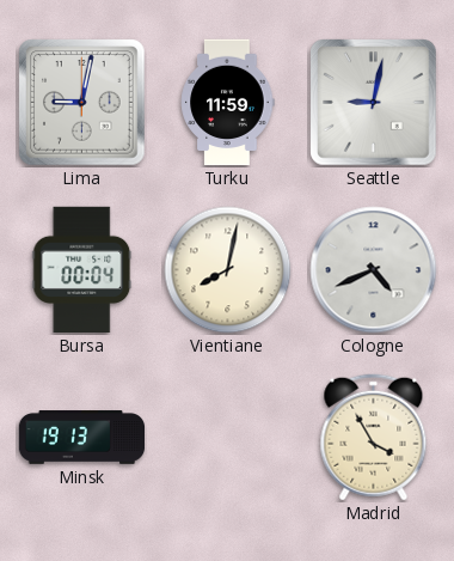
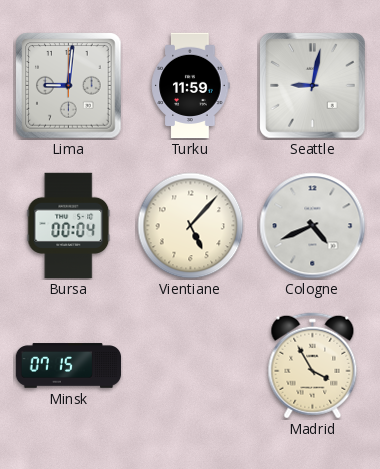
Lima: 9:02 -> 9:01
Vientiane: 8:02 -> 5:07
Minsk: 19:13 -> 07:15
